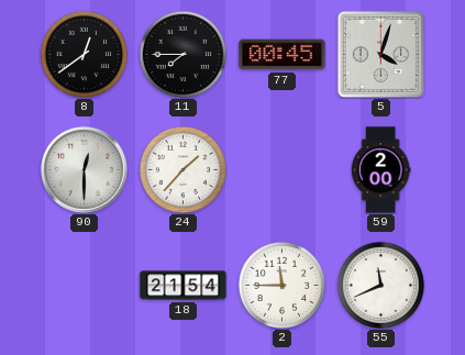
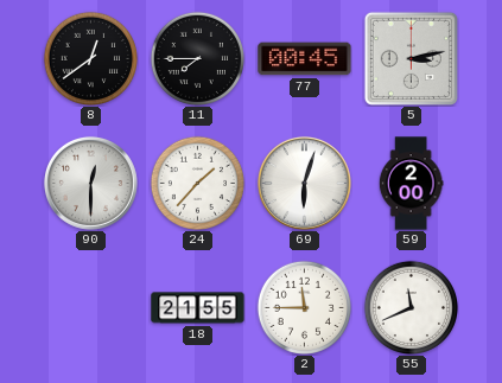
5: 4:03 -> 3:13
69: none -> 6:03
18: 21:54 -> 21:55
